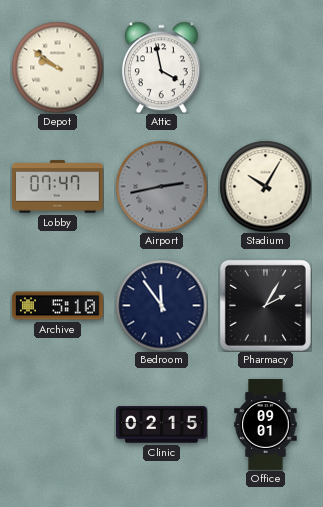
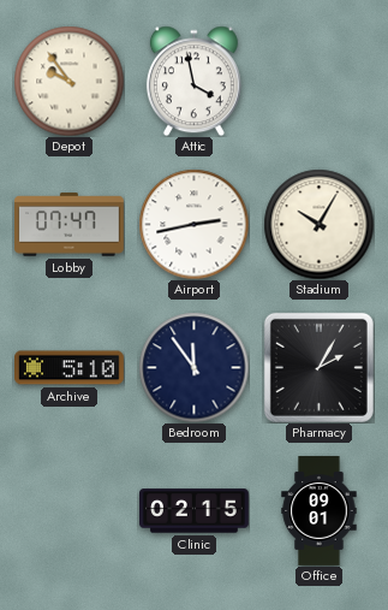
Depot: 9:51 -> 9:54
Airport dial: grey -> white
